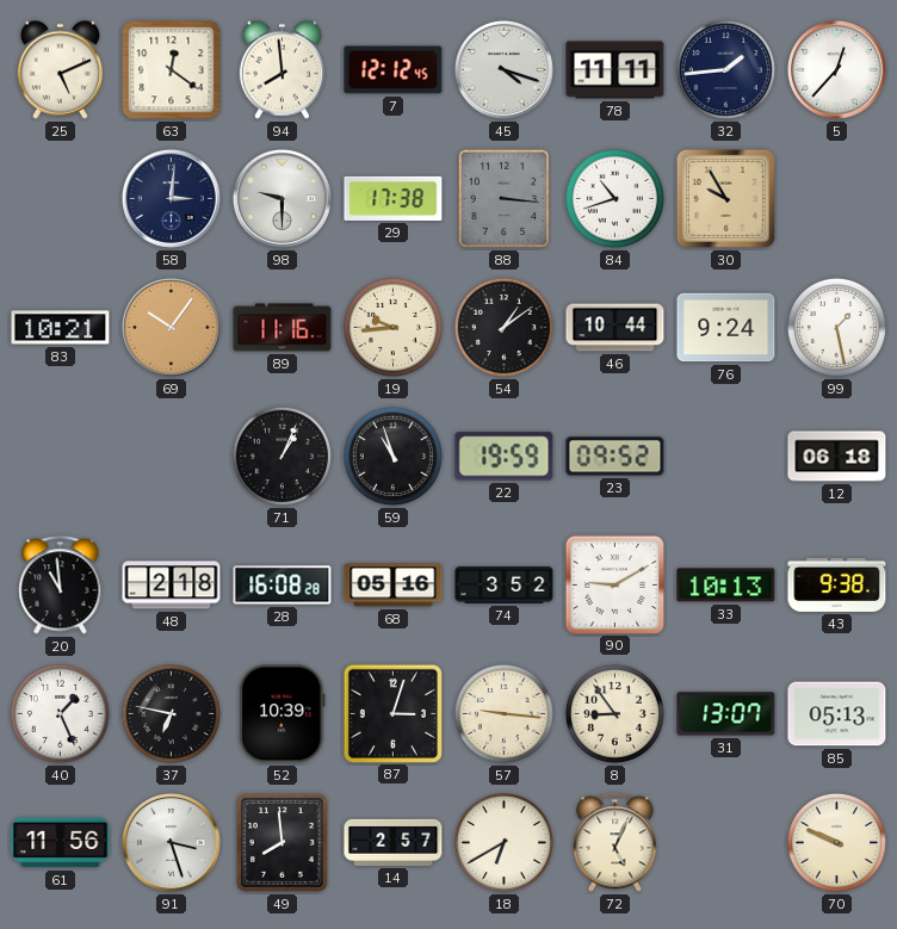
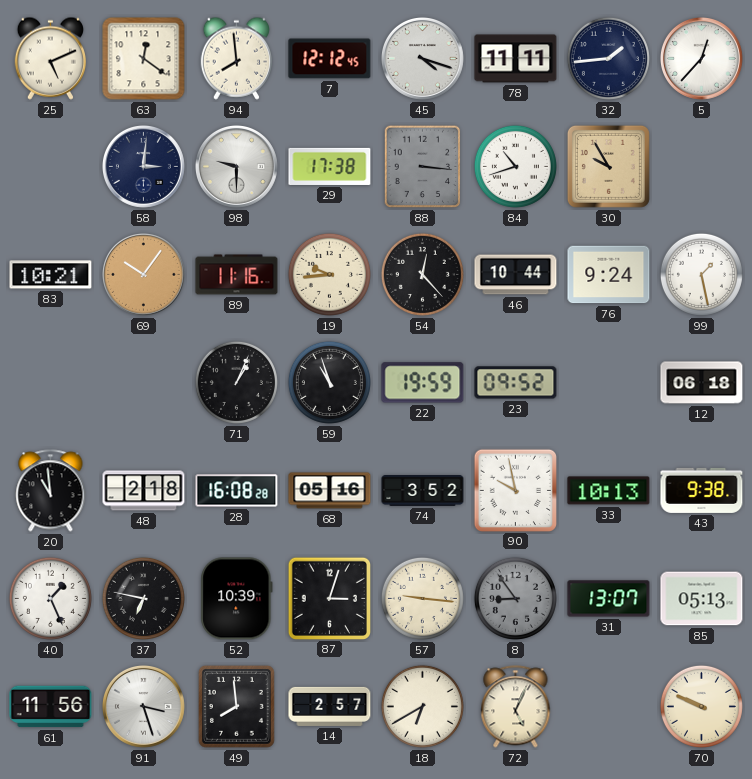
54: 1:09 -> 12:23
90: 9:10 -> 9:58
8 dial: cream -> grey
